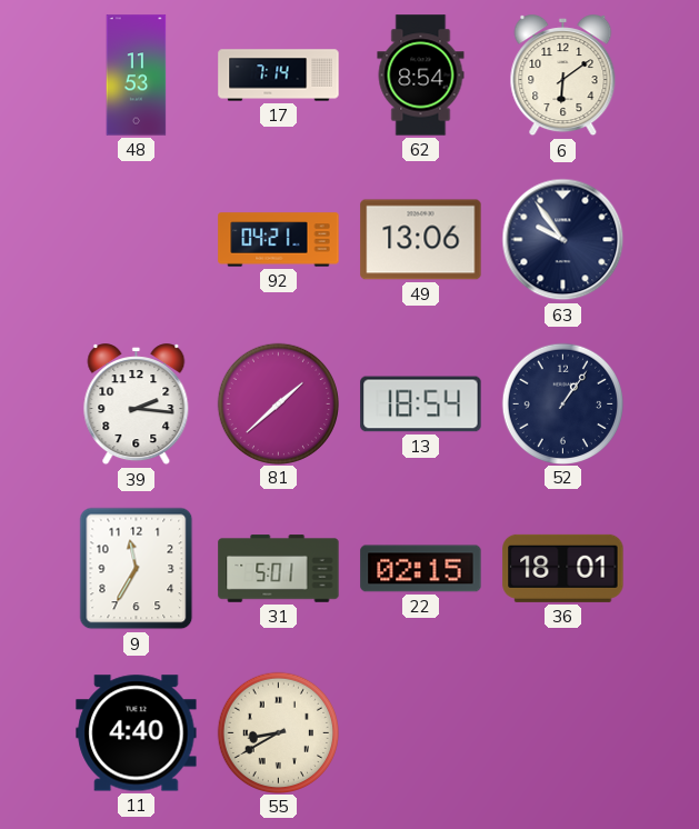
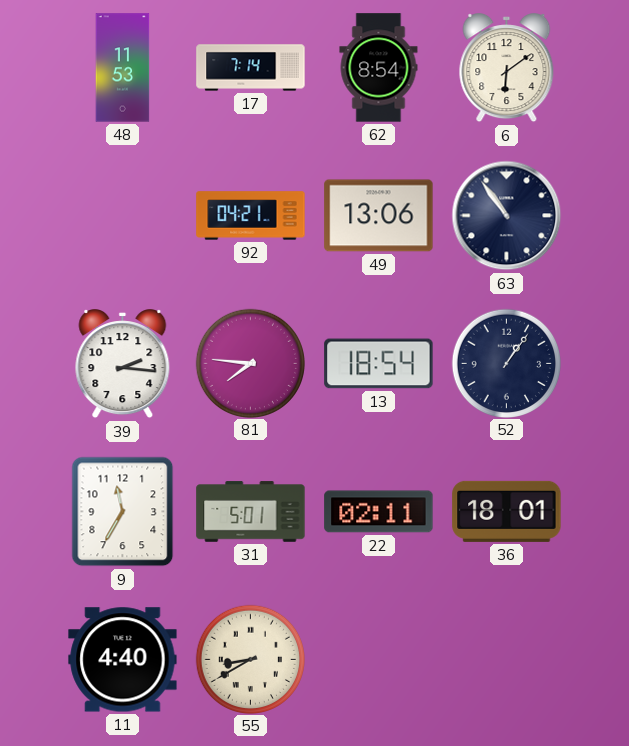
63: 9:54 -> 10:54
81: 1:38 -> 7:46
22: 02:15 -> 02:11
